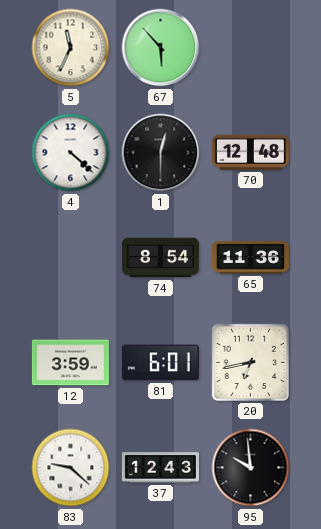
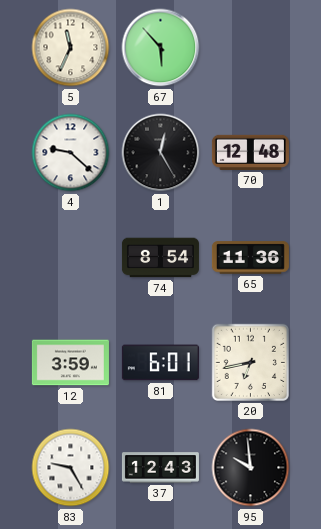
4: 4:22 -> 9:22
1: 12:30 -> 12:25
83: 9:22 -> 9:25
